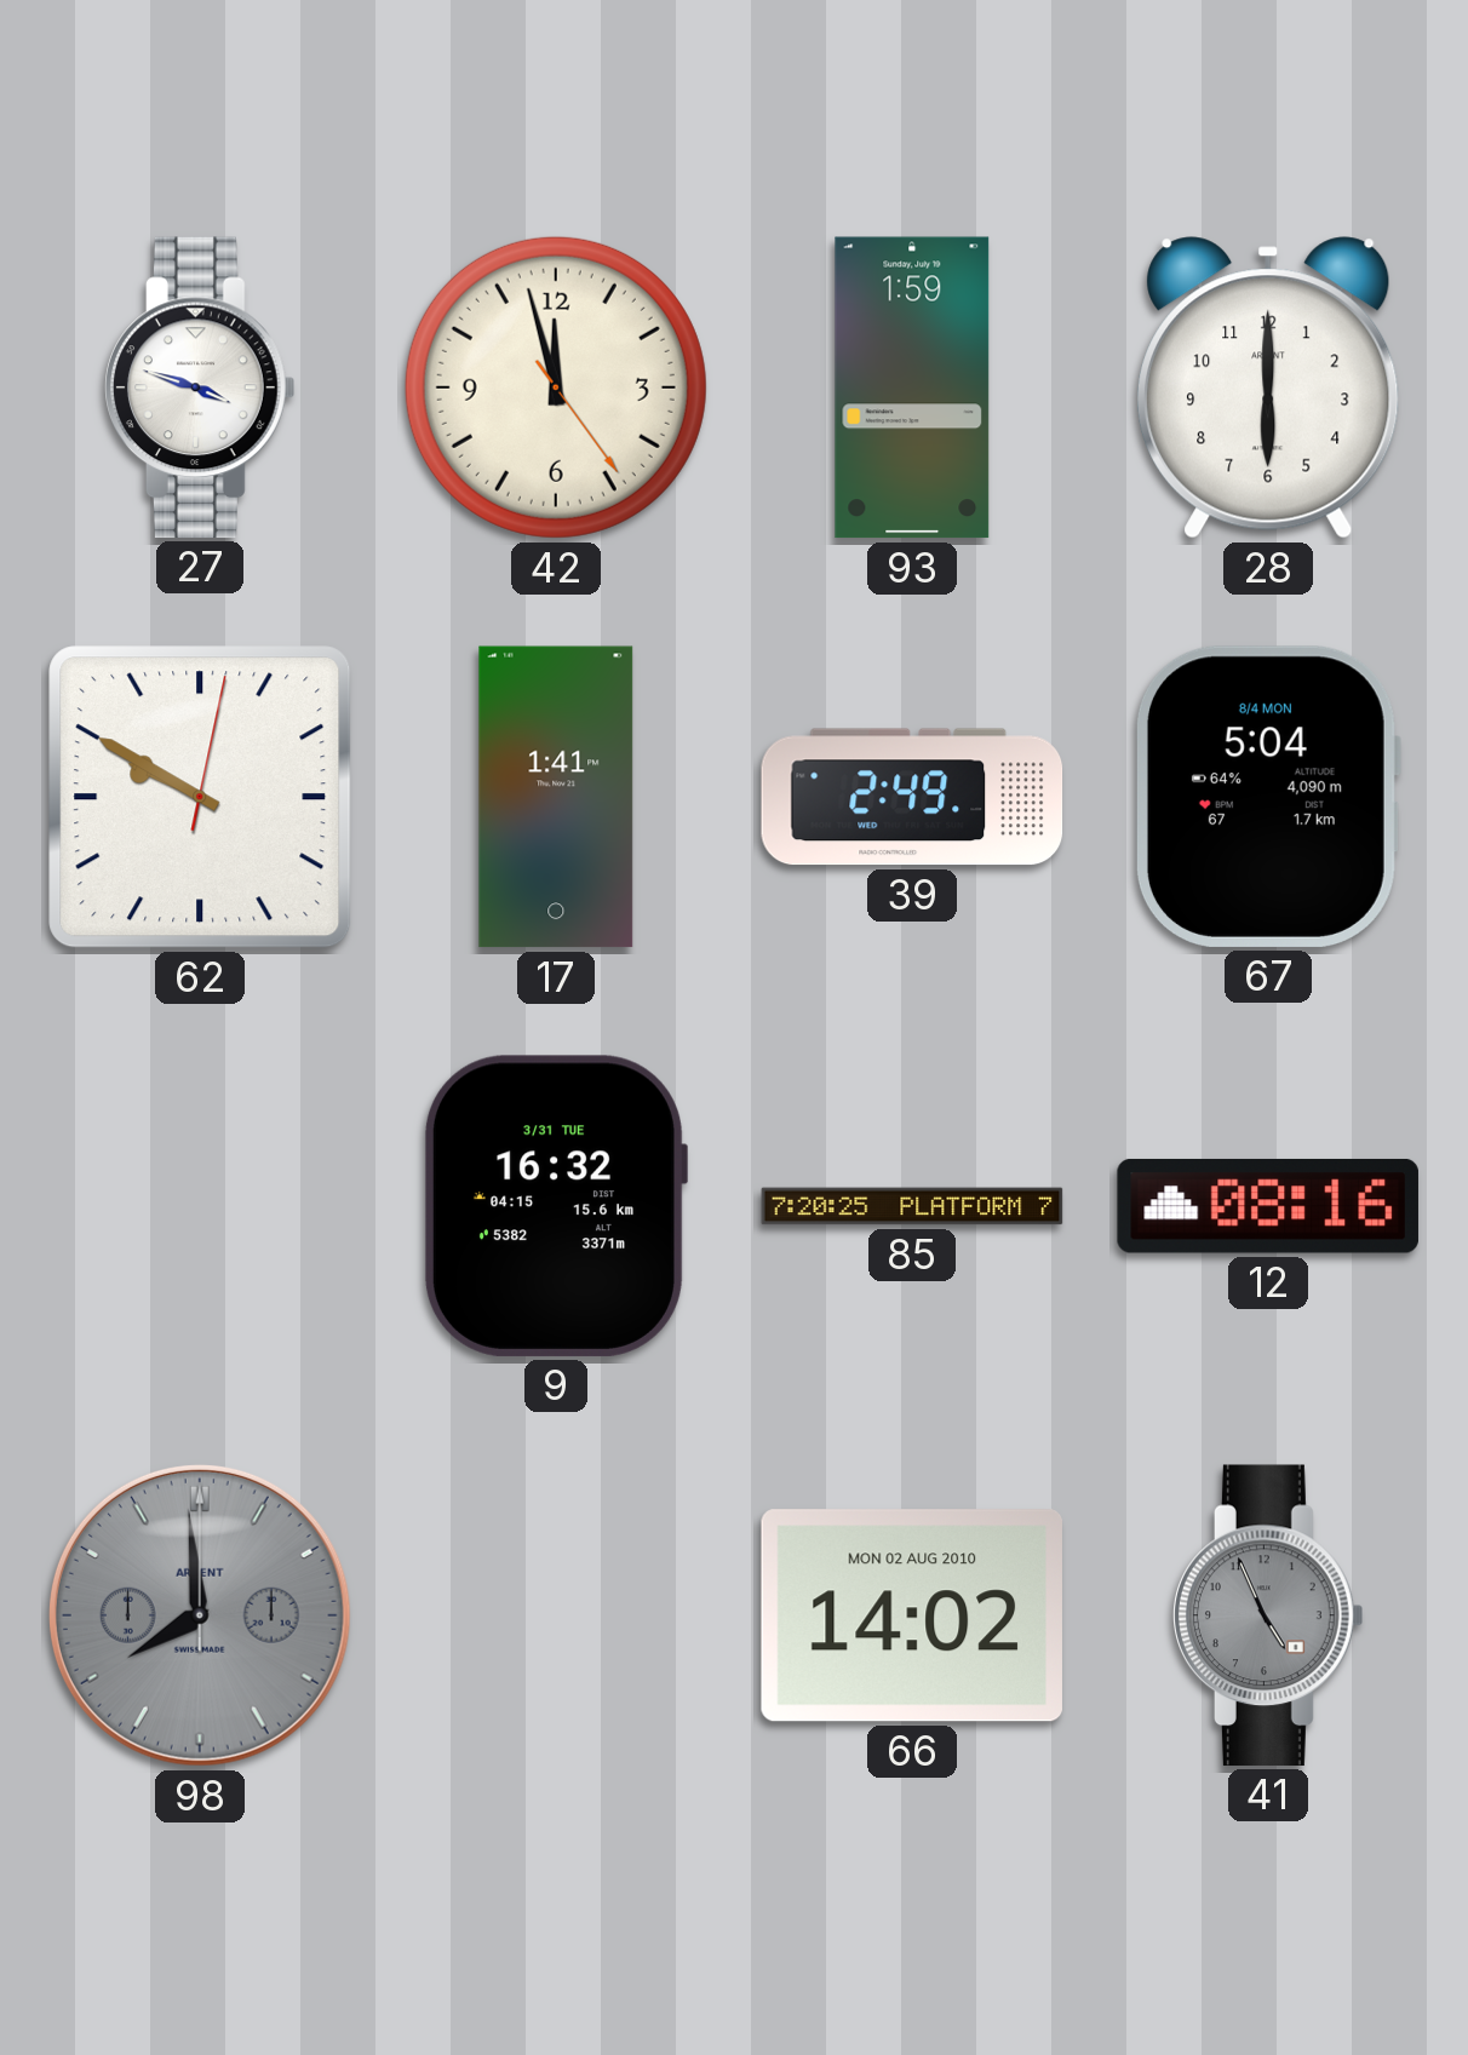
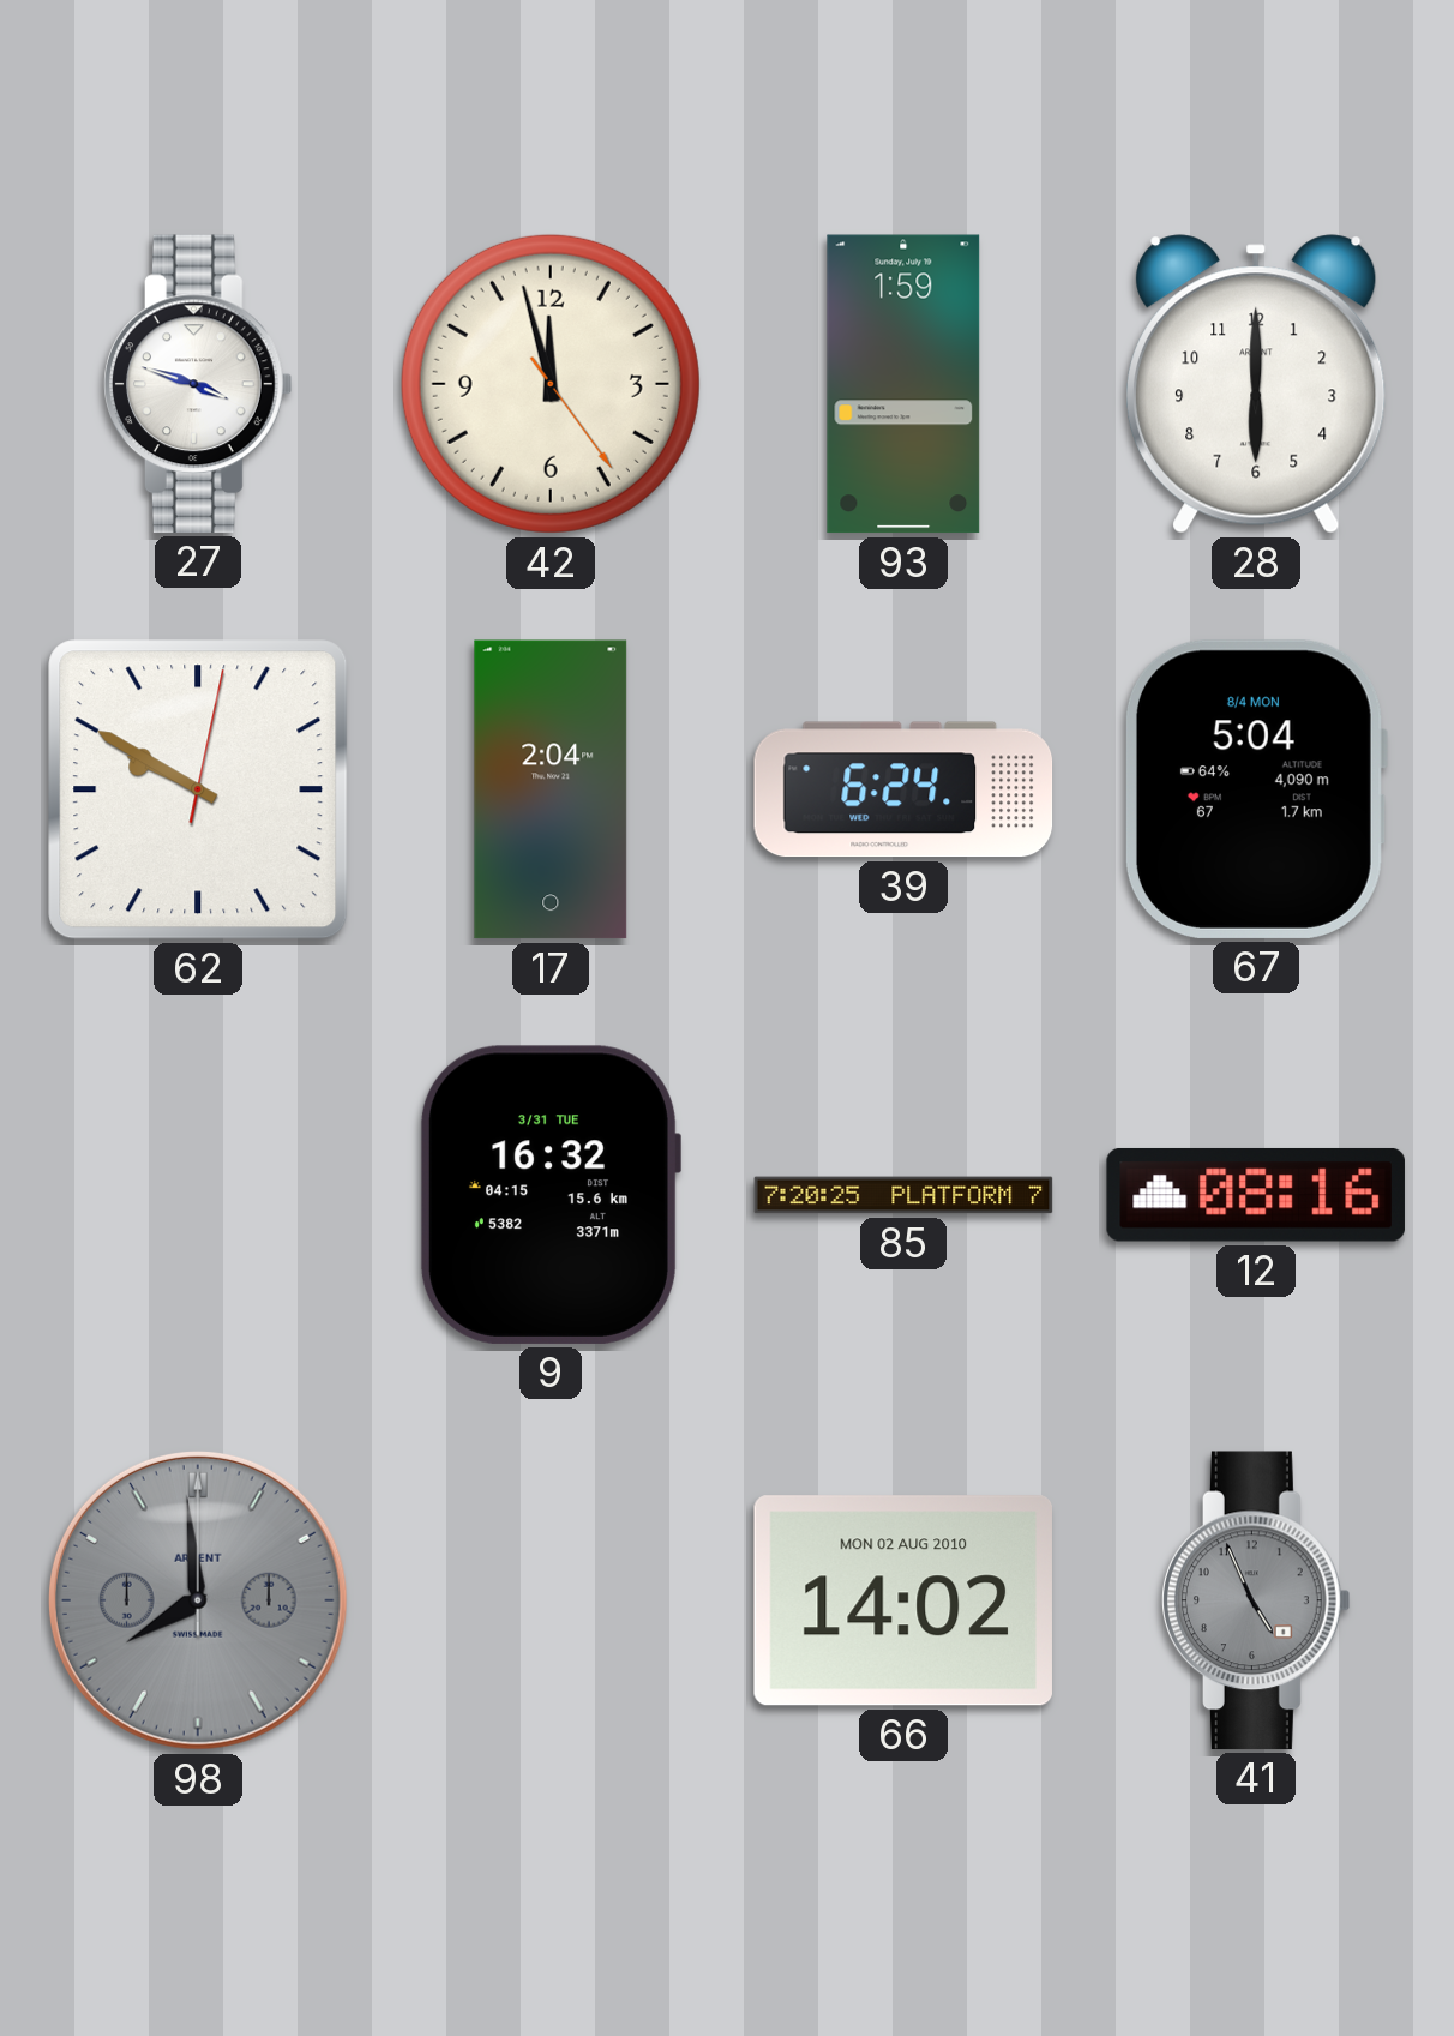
17: 1:41 -> 2:04
39: 2:49 -> 6:24
